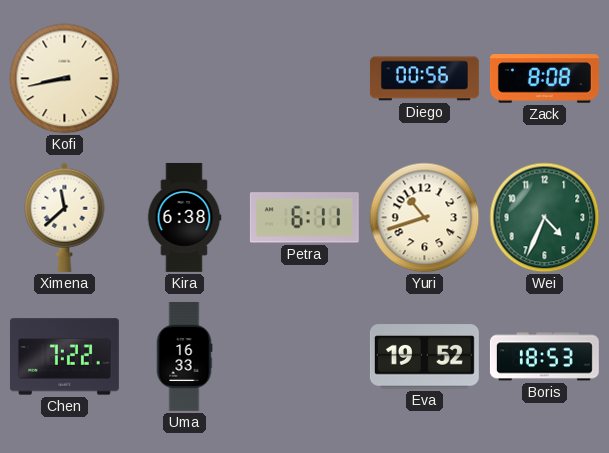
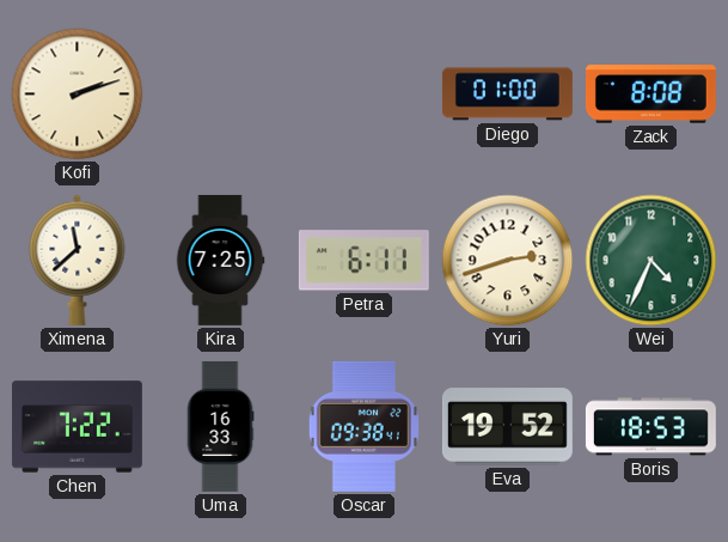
Kofi: 8:43 -> 2:12
Diego: 00:56 -> 01:00
Kira: 6:38 -> 7:25
Yuri: 10:42 -> 2:42
Oscar: none -> 09:38
